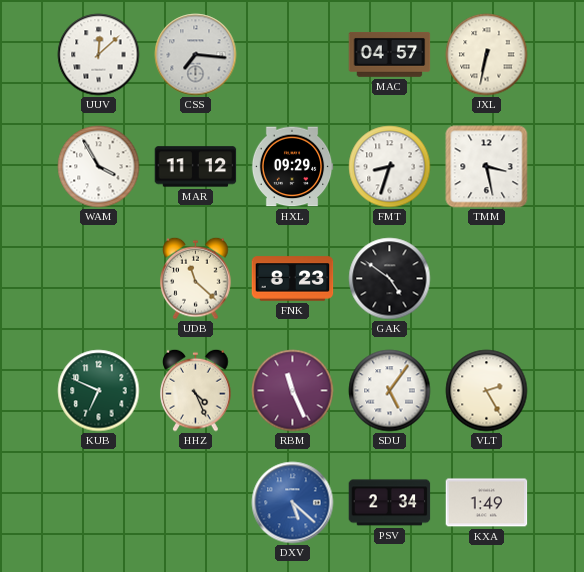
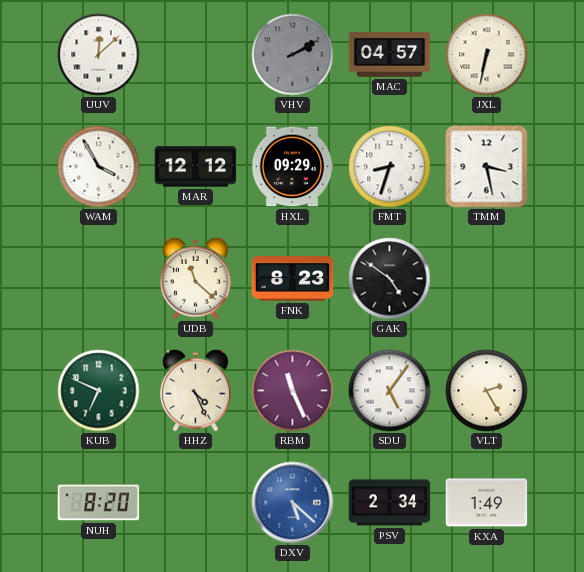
CSS: 7:16 -> none
VHV: none -> 2:10
MAR: 11:12 -> 12:12
NUH: none -> 8:20
